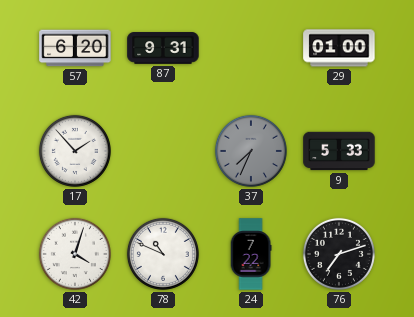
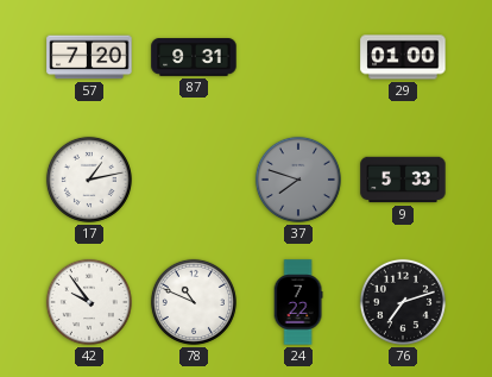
57: 6:20 -> 7:20
17: 1:53 -> 1:13
37: 7:34 -> 7:48
42: 4:03 -> 9:54
